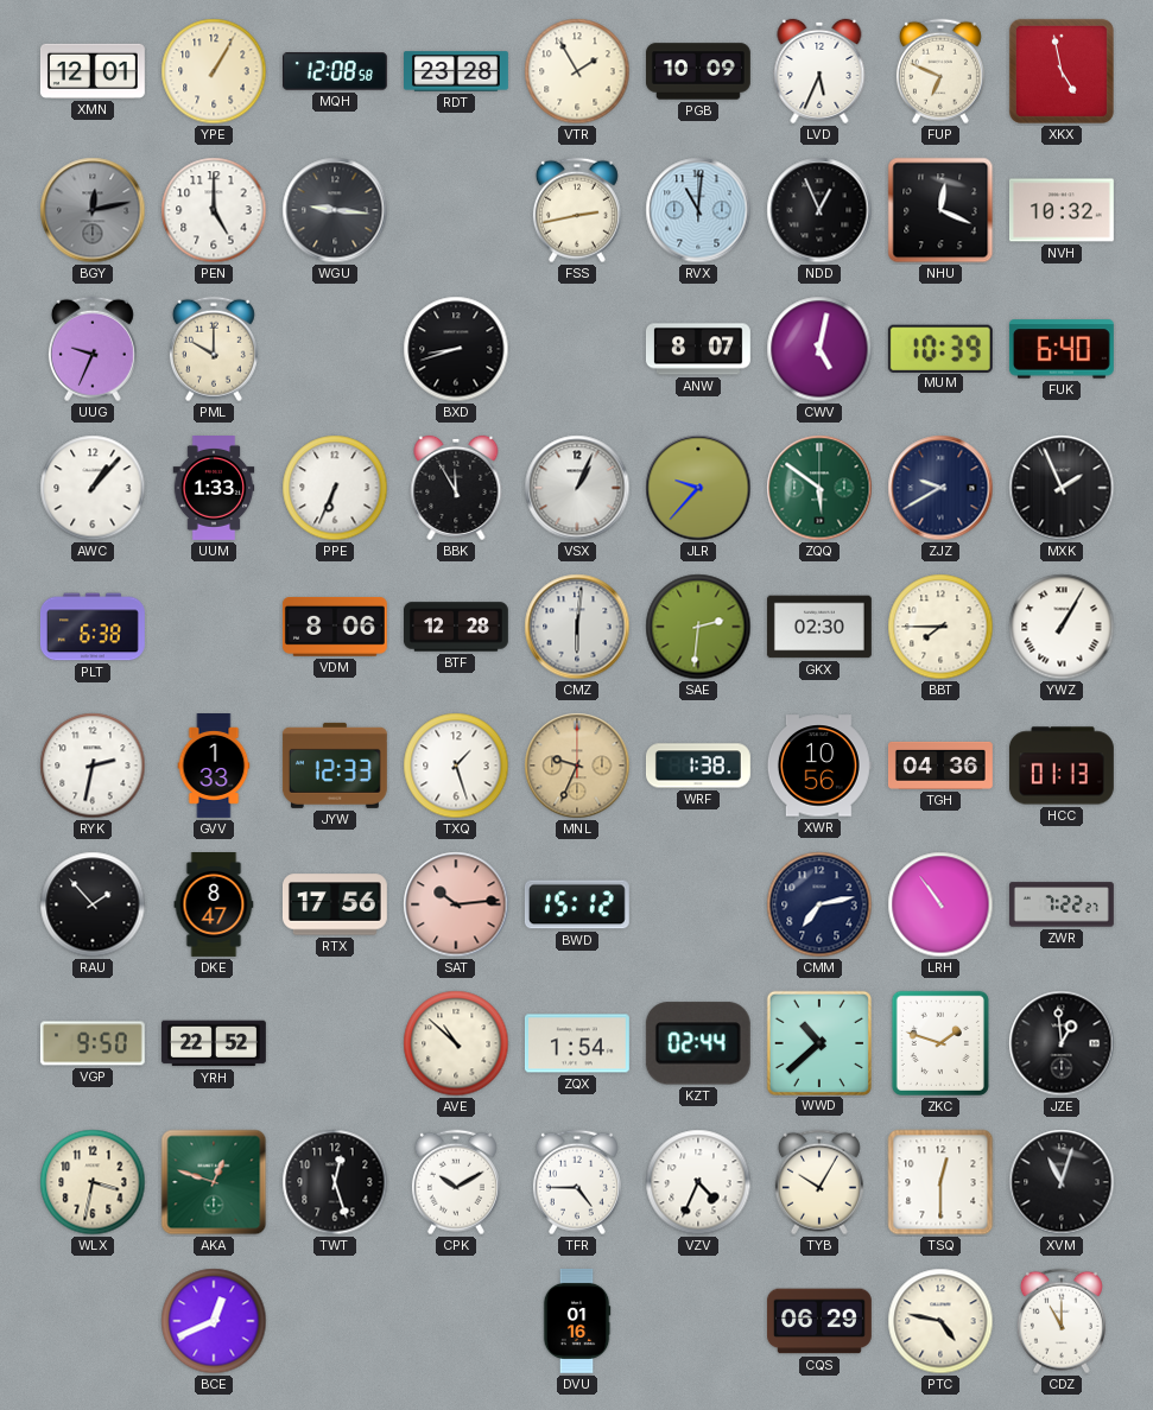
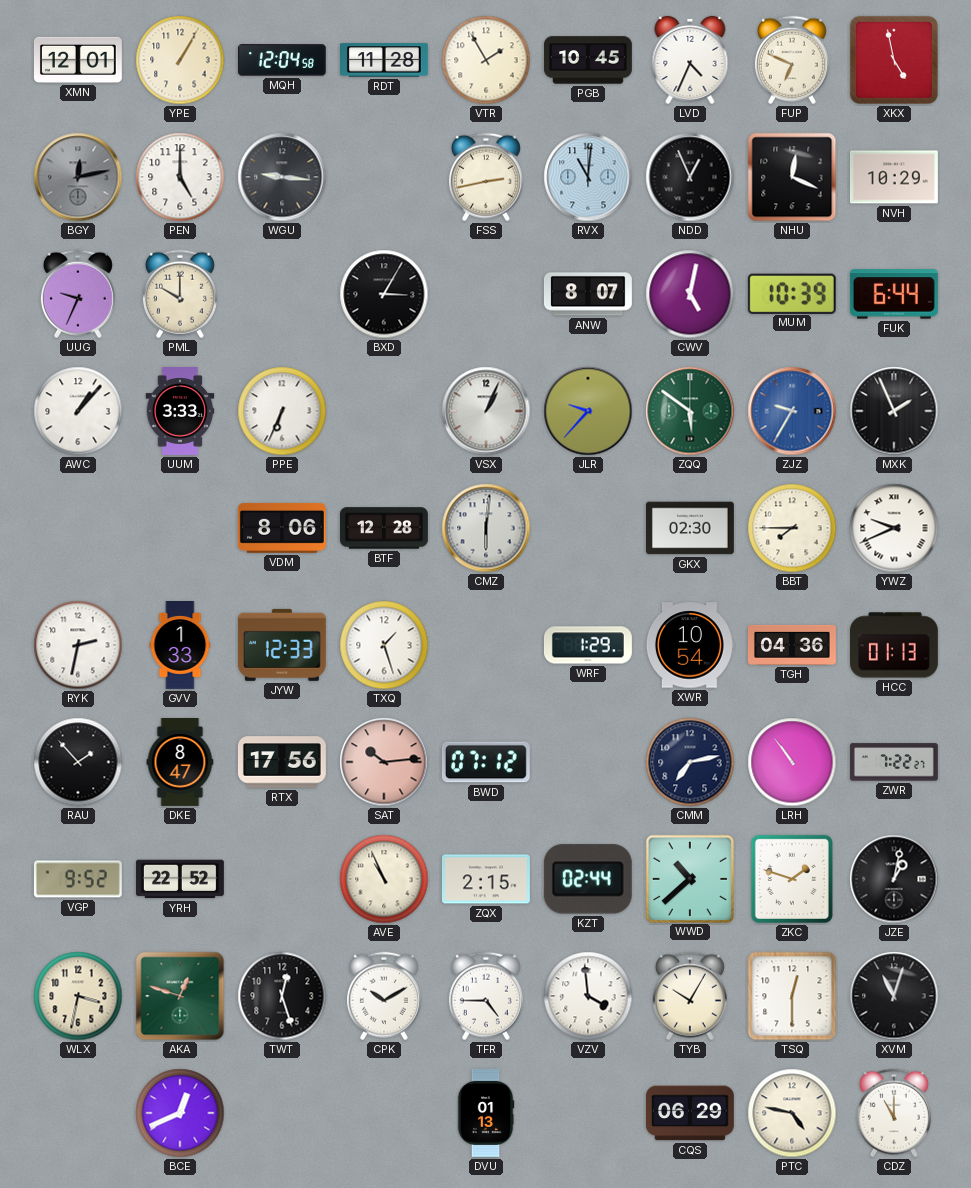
MQH: 12:08 -> 12:04
RDT: 23:28 -> 11:28
PGB: 10:09 -> 10:45
LVD: 5:34 -> 4:34
NVH: 10:32 -> 10:29
BXD: 8:42 -> 3:05
FUK: 6:40 -> 6:44
UUM: 1:33 -> 3:33
BBK: 11:55 -> none
ZJZ: 9:40 -> 9:35
ZJZ dial: navy -> blue
PLT: 6:38 -> none
SAE: 2:31 -> none
YWZ: 1:05 -> 9:41
MNL: 9:34 -> none
WRF: 1:38 -> 1:29
XWR: 10:56 -> 10:54
BWD: 15:12 -> 07:12
VGP: 9:50 -> 9:52
AVE: 10:52 -> 10:56
ZQX: 1:54 -> 2:15
JZE: 12:59 -> 1:02
VZV: 4:34 -> 3:59
DVU: 01:16 -> 01:13
